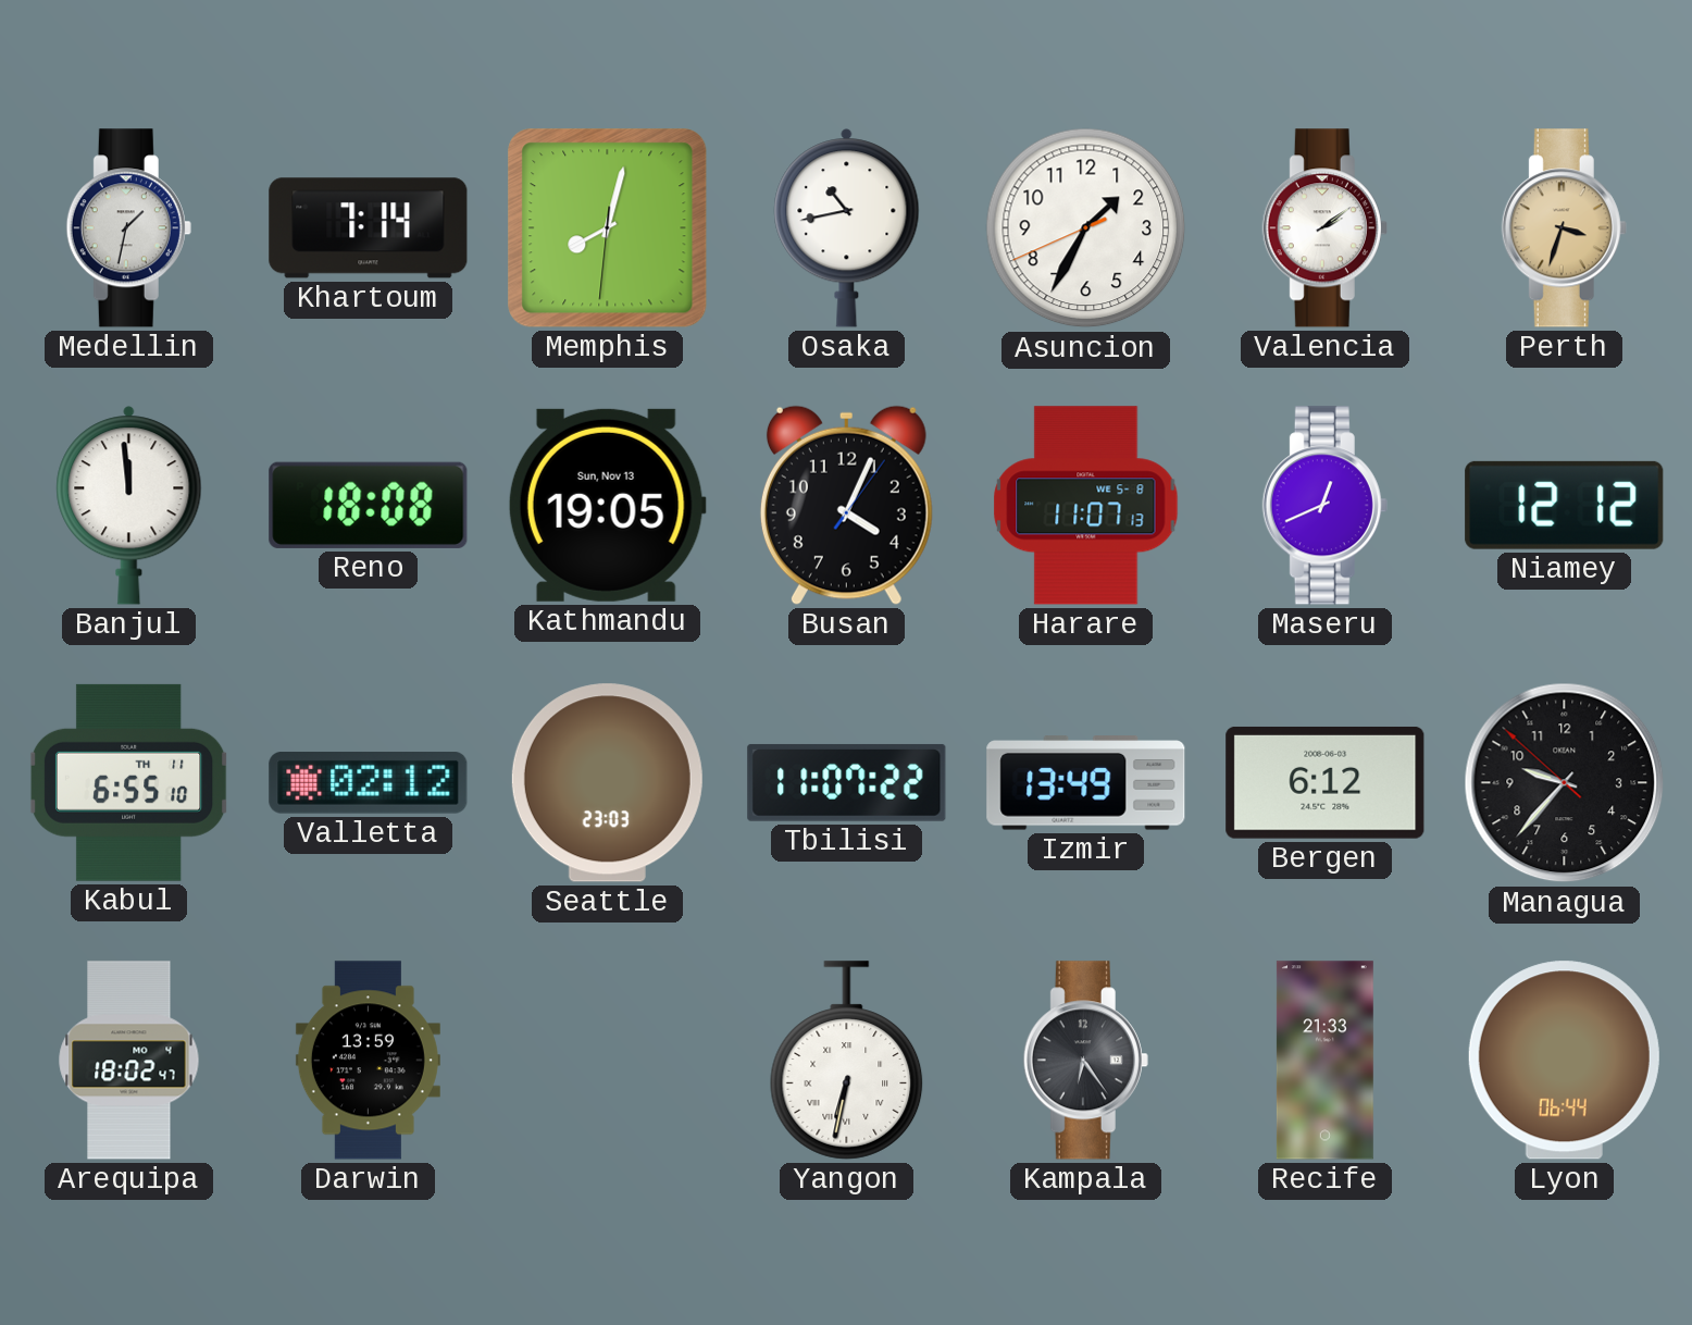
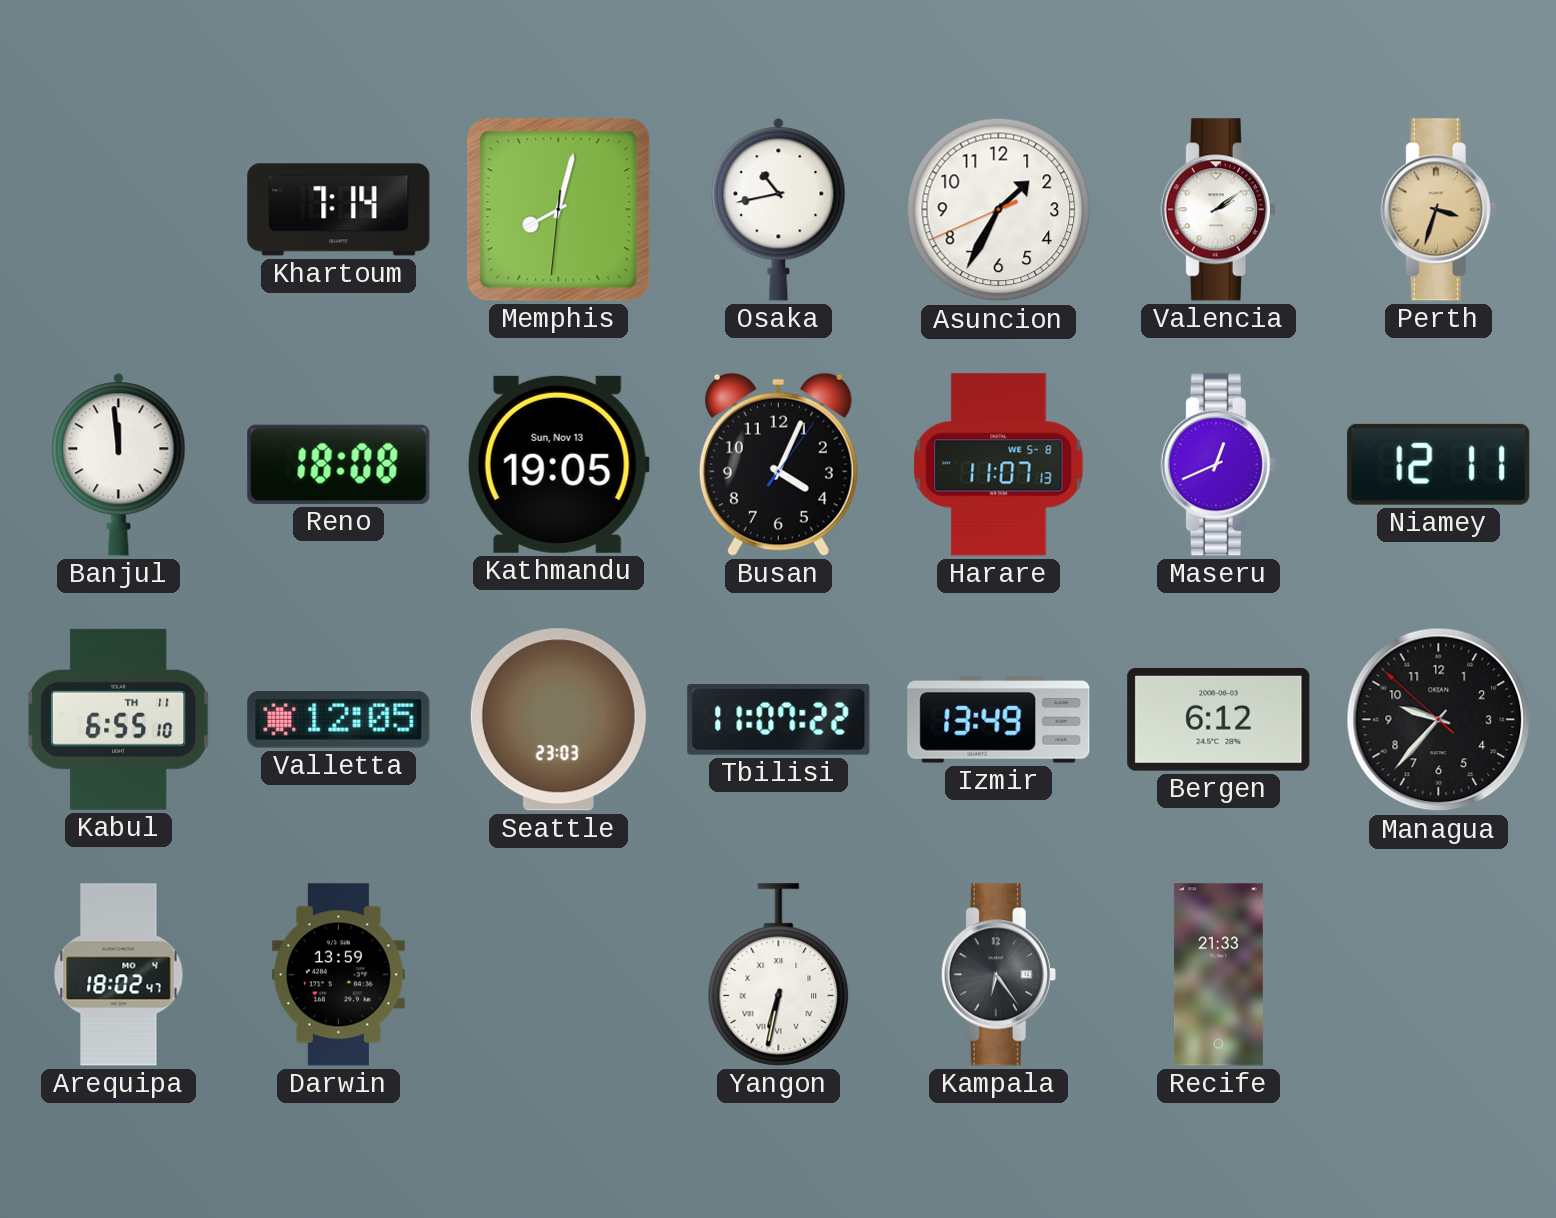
Medellin: 1:32 -> none
Niamey: 12:12 -> 12:11
Valletta: 02:12 -> 12:05
Lyon: 06:44 -> none
